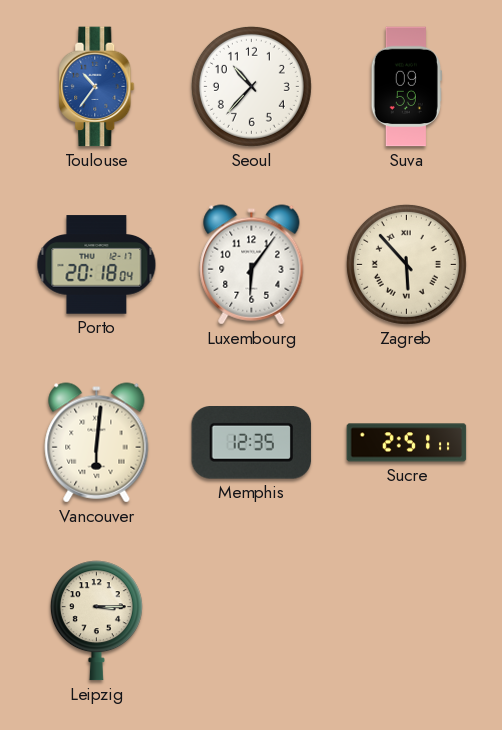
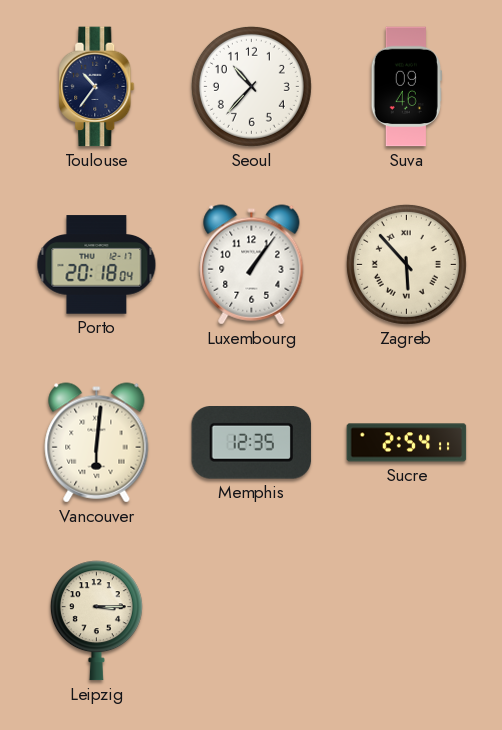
Toulouse dial: blue -> navy
Suva: 09:59 -> 09:46
Luxembourg: 6:06 -> 1:06
Sucre: 2:51 -> 2:54
